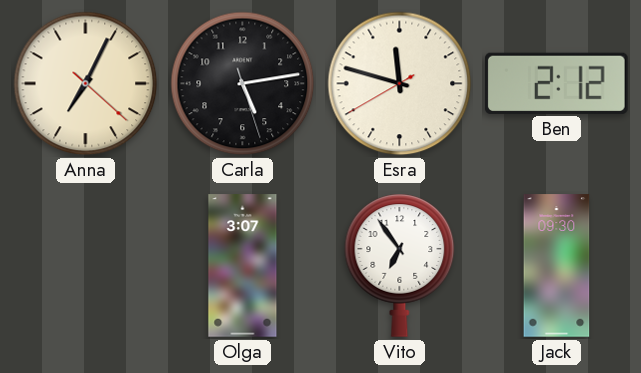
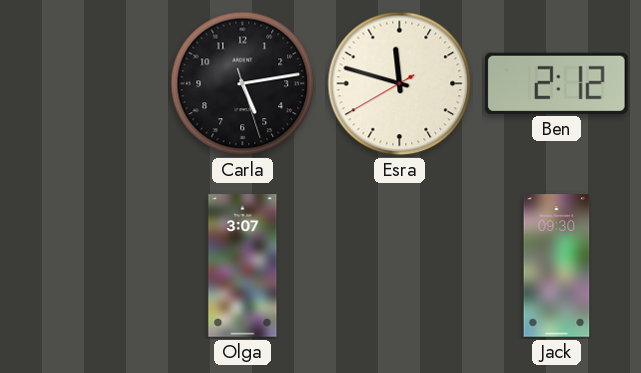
Anna: 7:04 -> none
Vito: 6:54 -> none
